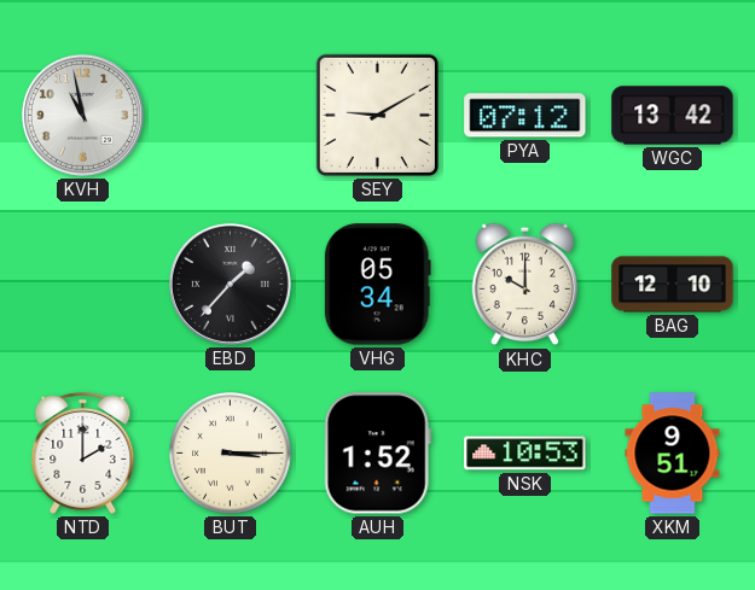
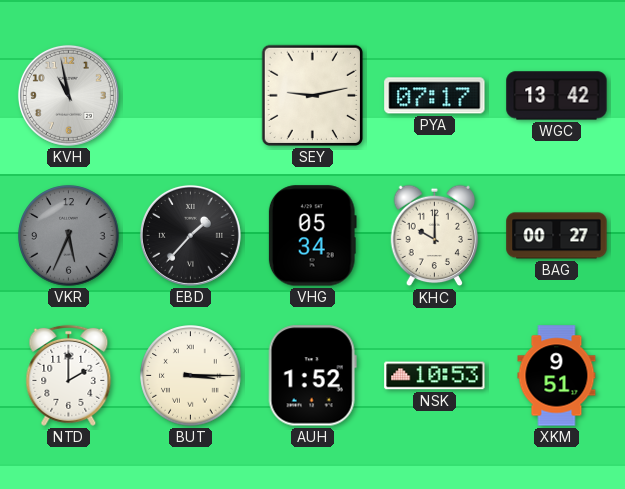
SEY: 9:10 -> 9:13
PYA: 07:12 -> 07:17
VKR: none -> 5:34
BAG: 12:10 -> 00:27
